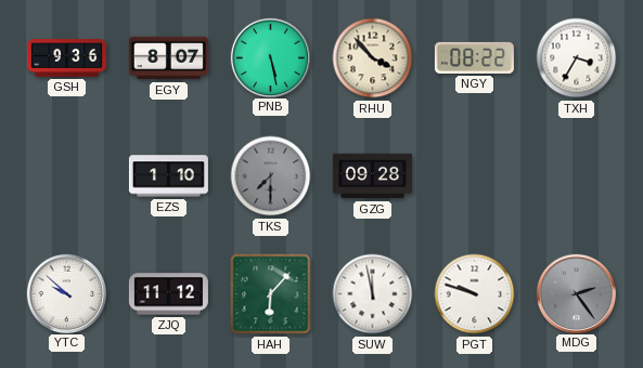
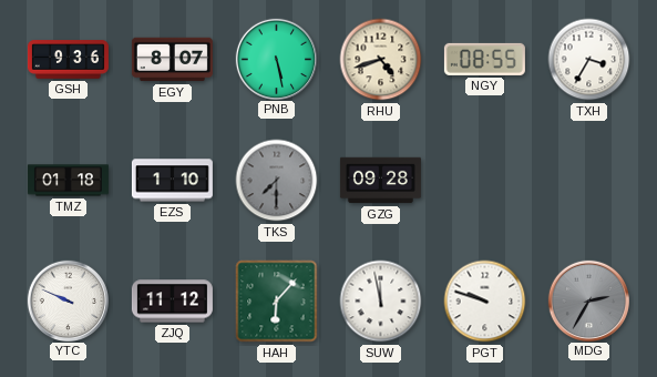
RHU: 3:53 -> 4:42
NGY: 08:22 -> 08:55
TMZ: none -> 01:18
YTC: 9:52 -> 9:49
MDG: 2:24 -> 2:35
